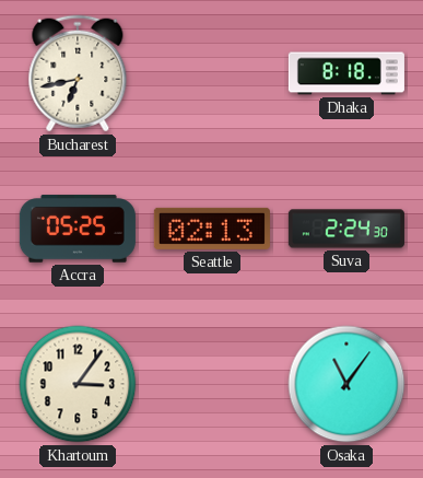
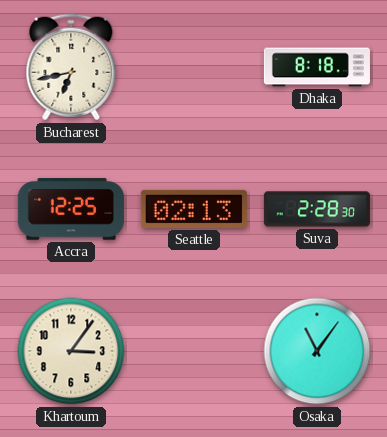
Accra: 05:25 -> 12:25
Suva: 2:24 -> 2:28
